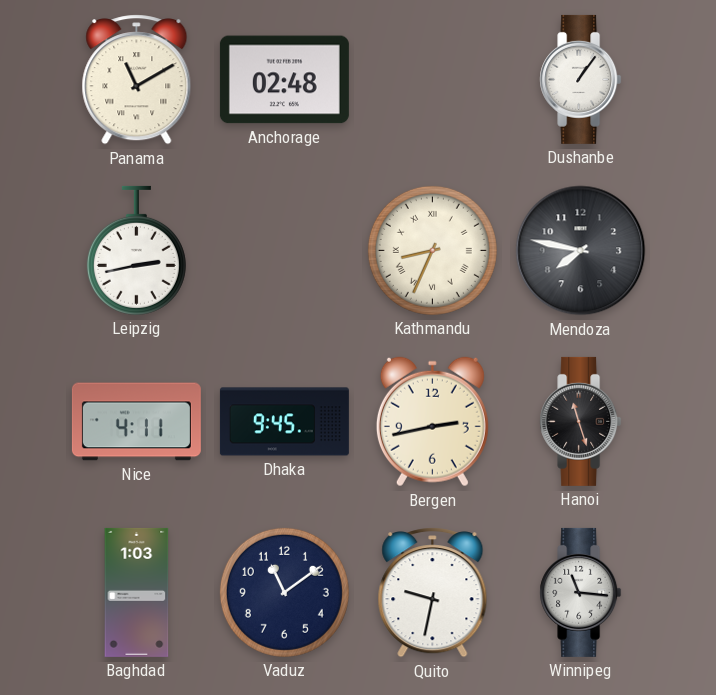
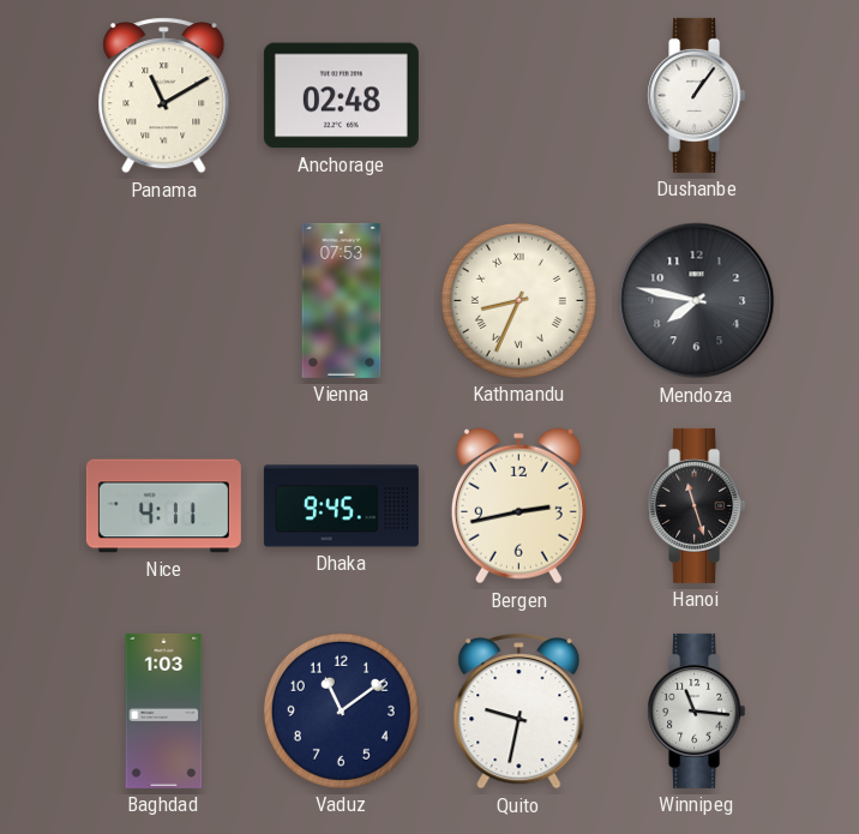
Leipzig: 2:43 -> none
Vienna: none -> 07:53
